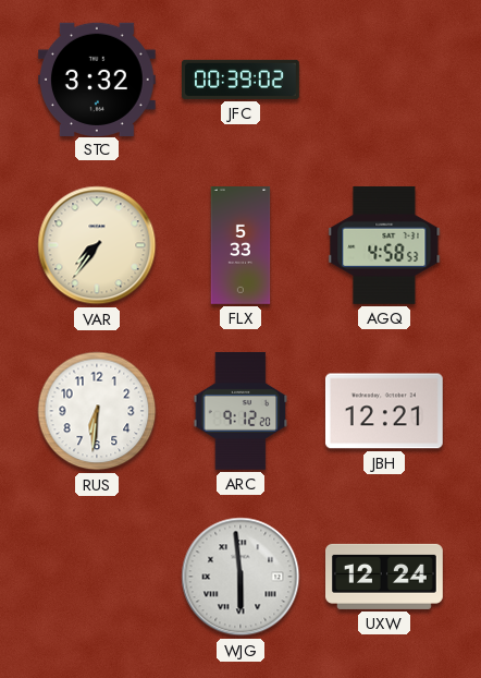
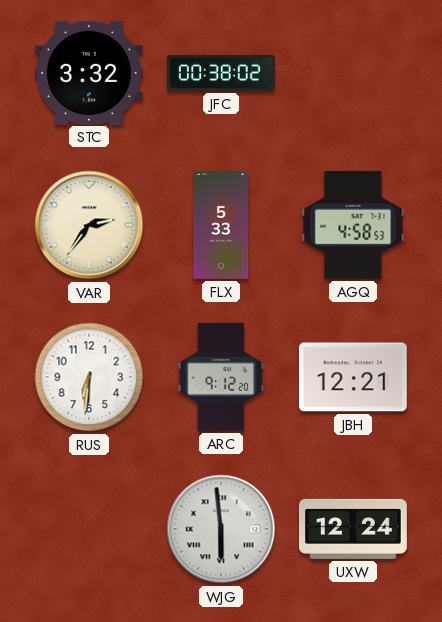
JFC: 00:39 -> 00:38
VAR: 7:36 -> 2:36
